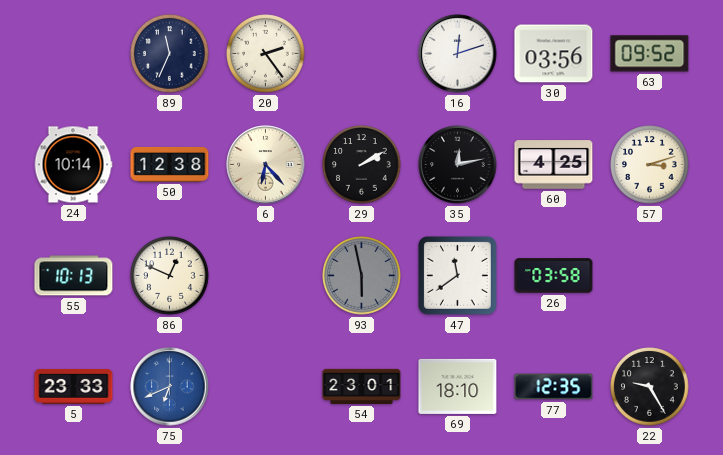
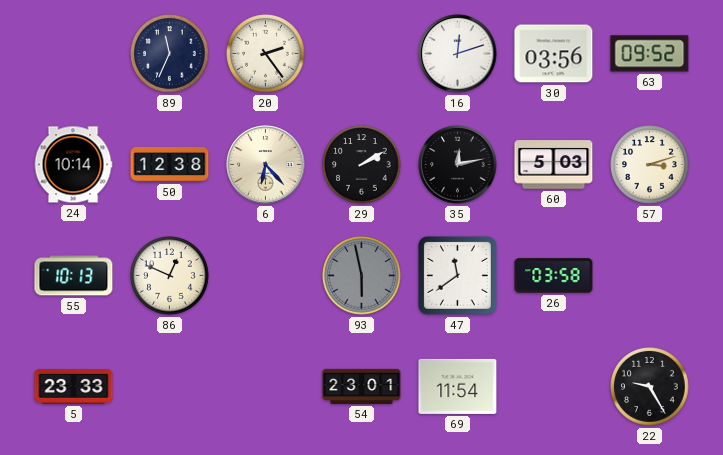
60: 4:25 -> 5:03
75: 6:41 -> none
69: 18:10 -> 11:54
77: 12:35 -> none
